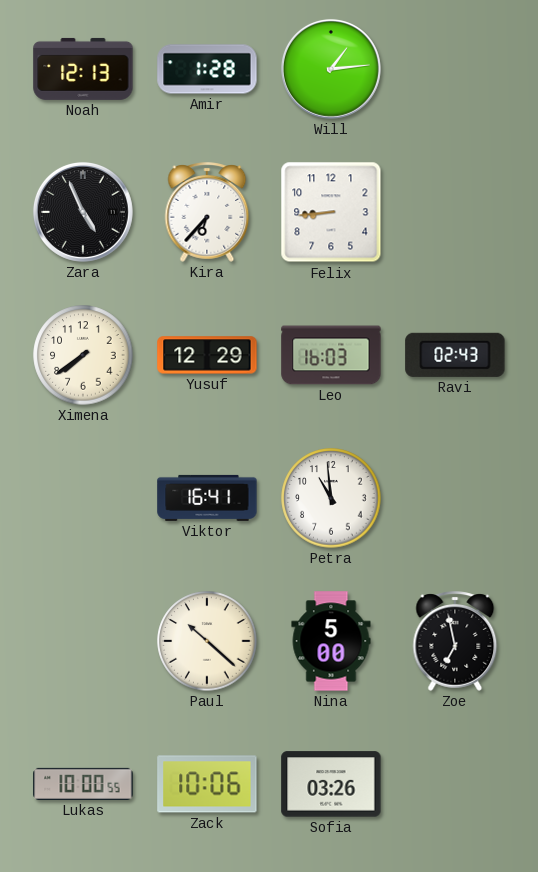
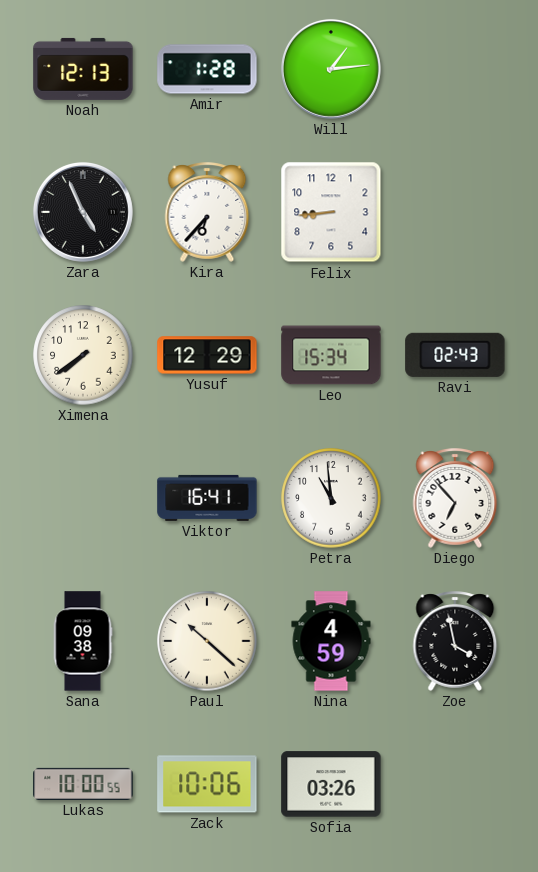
Leo: 16:03 -> 15:34
Diego: none -> 6:53
Sana: none -> 09:38
Nina: 5:00 -> 4:59
Zoe: 6:58 -> 3:58
